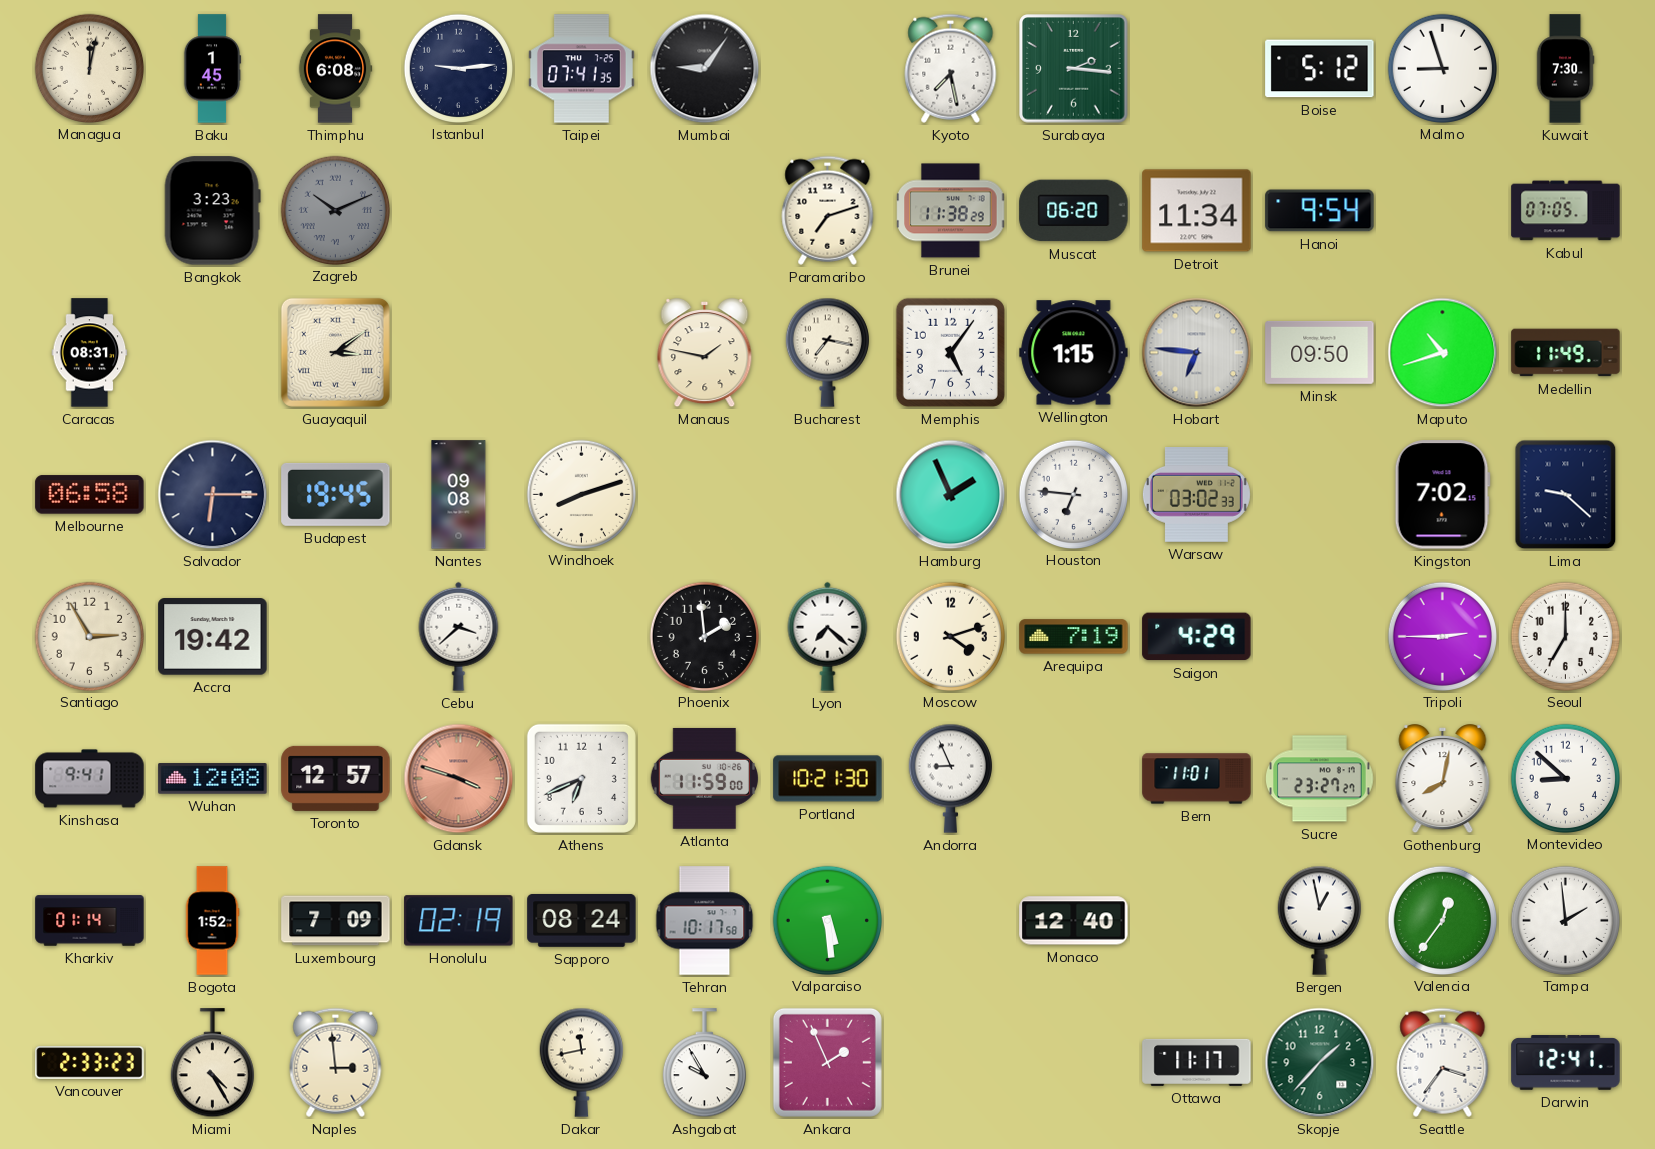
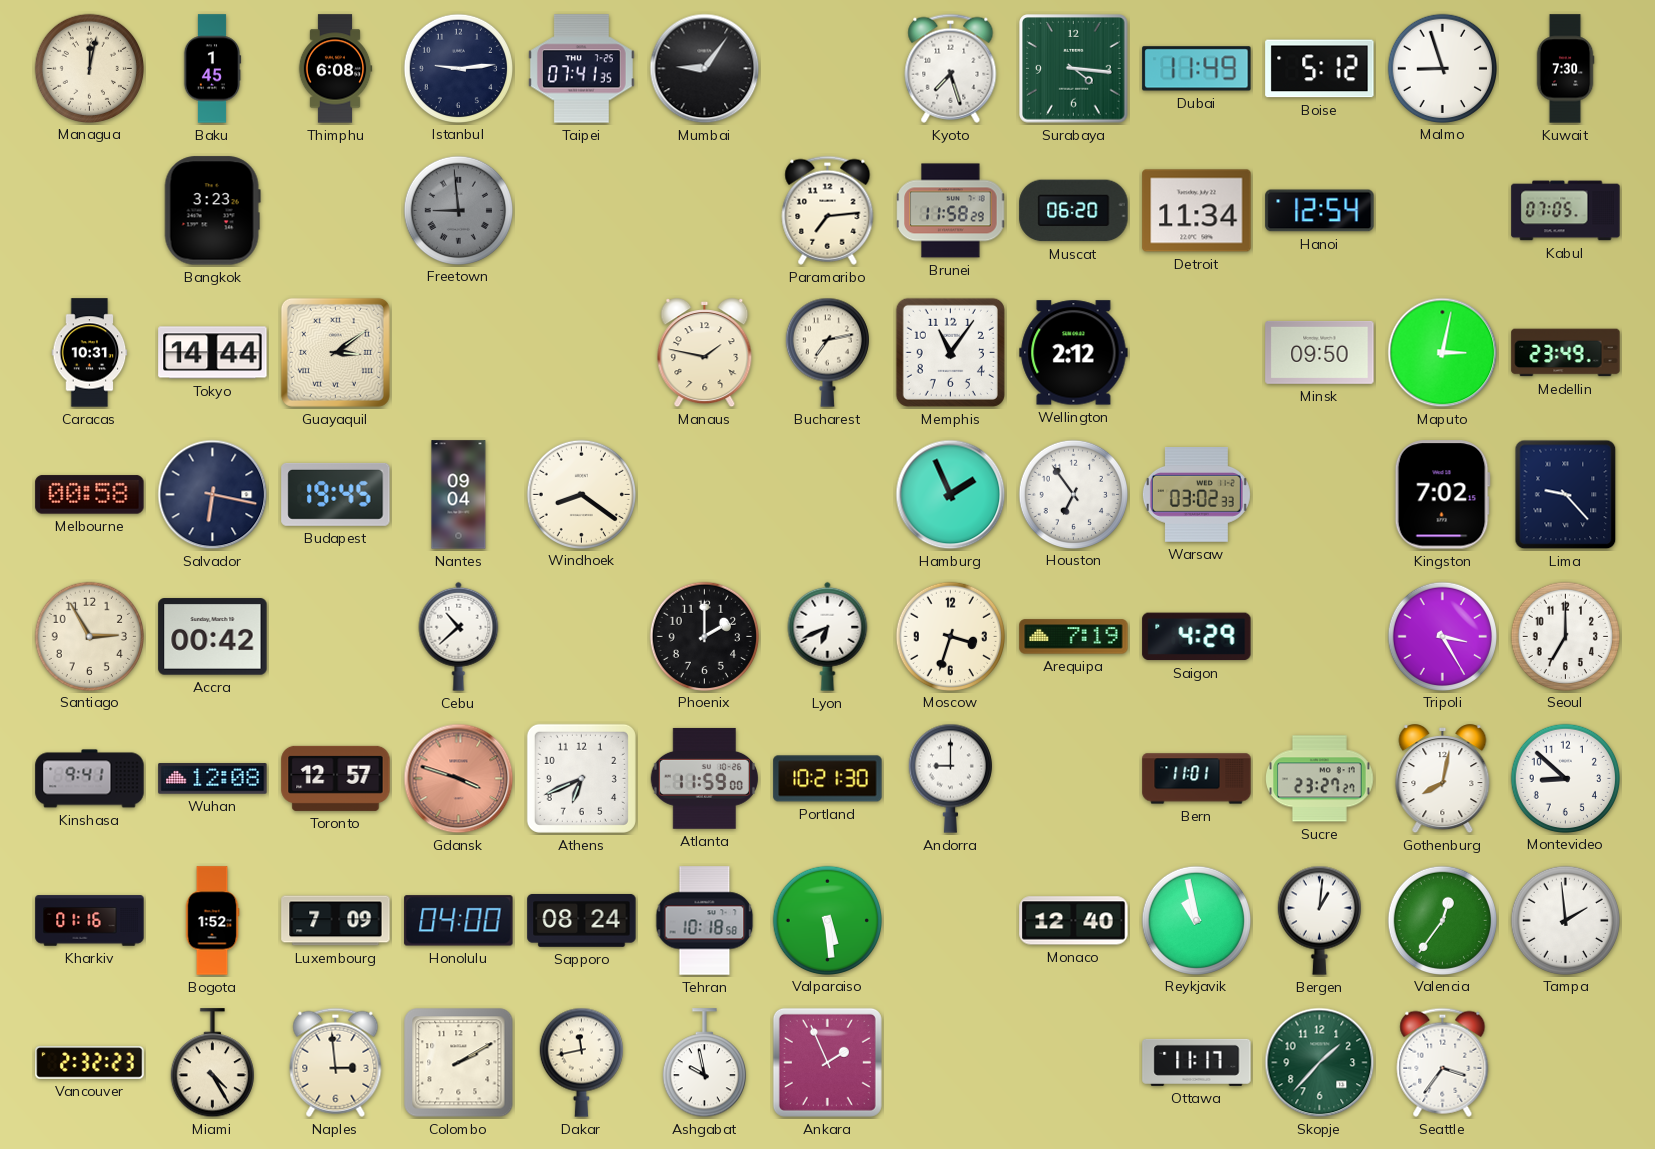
Kyoto: 7:28 -> 7:27
Surabaya: 2:16 -> 4:16
Dubai: none -> 11:49
Zagreb: 10:11 -> none
Freetown: none -> 8:59
Paramaribo: 7:12 -> 7:14
Brunei: 11:38 -> 11:58
Hanoi: 9:54 -> 12:54
Caracas: 08:31 -> 10:31
Tokyo: none -> 14:44
Bucharest: 7:17 -> 7:13
Memphis: 5:06 -> 11:06
Wellington: 1:15 -> 2:12
Hobart: 6:46 -> none
Maputo: 10:42 -> 3:02
Medellin: 11:49 -> 23:49
Melbourne: 06:58 -> 00:58
Salvador: 6:15 -> 6:17
Nantes: 09:08 -> 09:04
Windhoek: 8:12 -> 8:21
Houston: 6:46 -> 6:54
Lima: 9:22 -> 9:23
Accra: 19:42 -> 00:42
Cebu: 3:38 -> 10:38
Phoenix: 1:59 -> 2:00
Lyon: 7:22 -> 6:41
Moscow: 4:12 -> 3:33
Tripoli: 2:45 -> 3:25
Andorra: 8:56 -> 9:00
Kharkiv: 01:14 -> 01:16
Honolulu: 02:19 -> 04:00
Tehran: 10:17 -> 10:18
Reykjavik: none -> 10:58
Bergen: 12:58 -> 1:01
Vancouver: 2:33 -> 2:32
Colombo: none -> 2:10
Ashgabat: 9:55 -> 9:58
Darwin: 12:41 -> none
